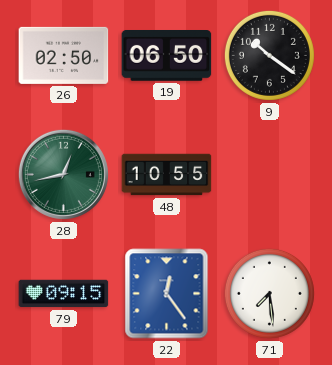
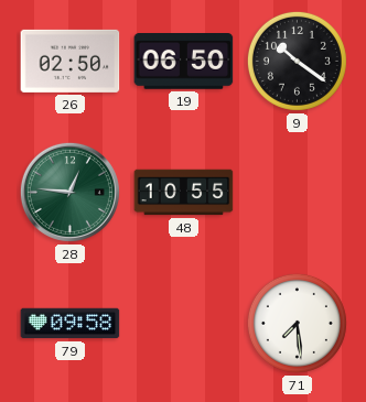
28: 12:43 -> 12:46
79: 09:15 -> 09:58
22: 12:24 -> none
